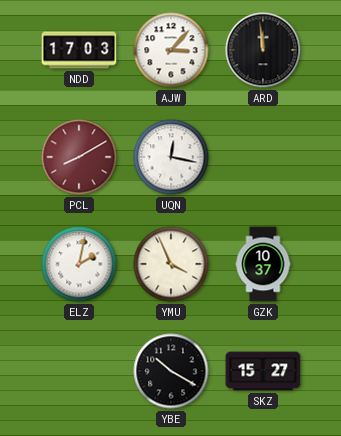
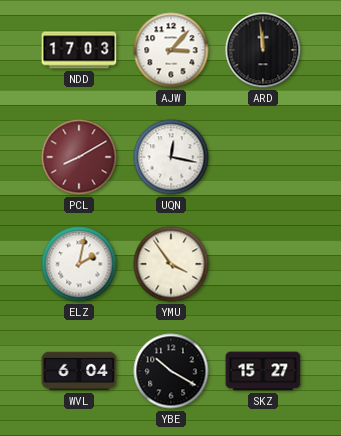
YMU: 3:56 -> 3:54
GZK: 10:37 -> none
WVL: none -> 6:04
